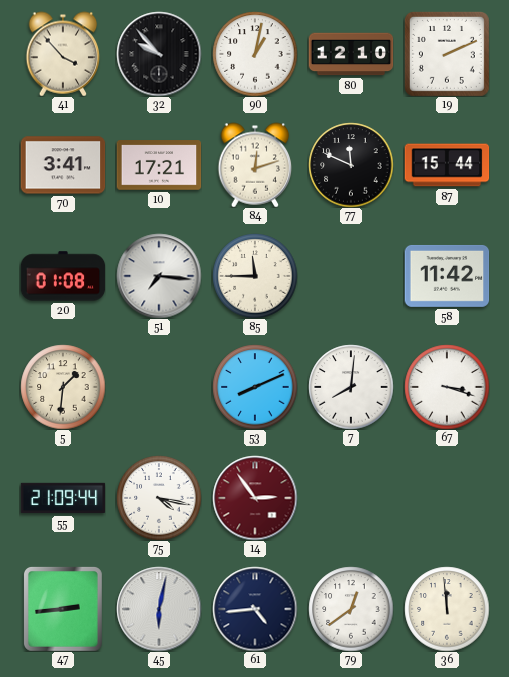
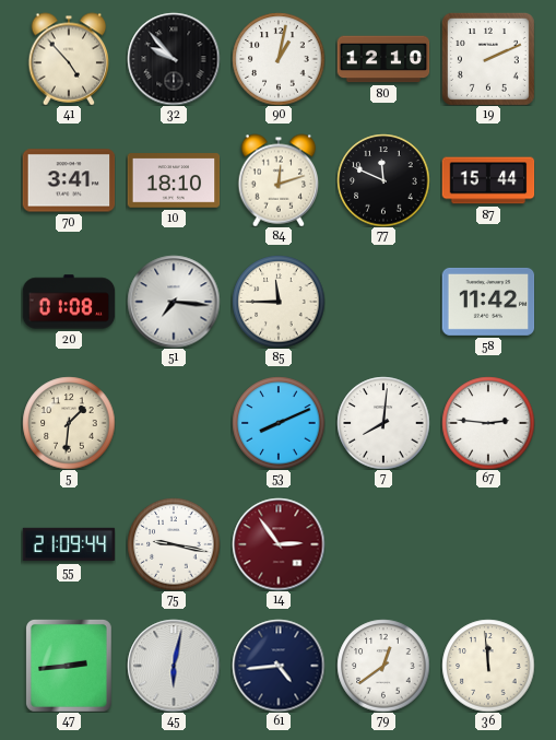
41: 3:53 -> 4:53
10: 17:21 -> 18:10
67: 3:18 -> 2:46
75: 4:17 -> 9:17
